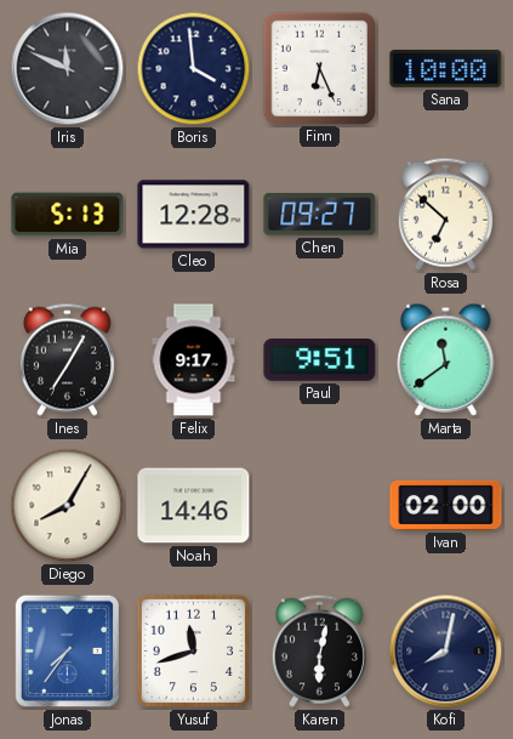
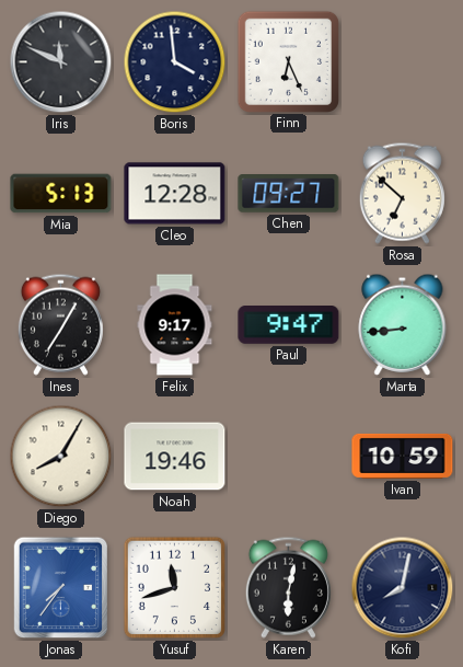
Sana: 10:00 -> none
Paul: 9:51 -> 9:47
Marta: 11:39 -> 8:44
Noah: 14:46 -> 19:46
Ivan: 02:00 -> 10:59
